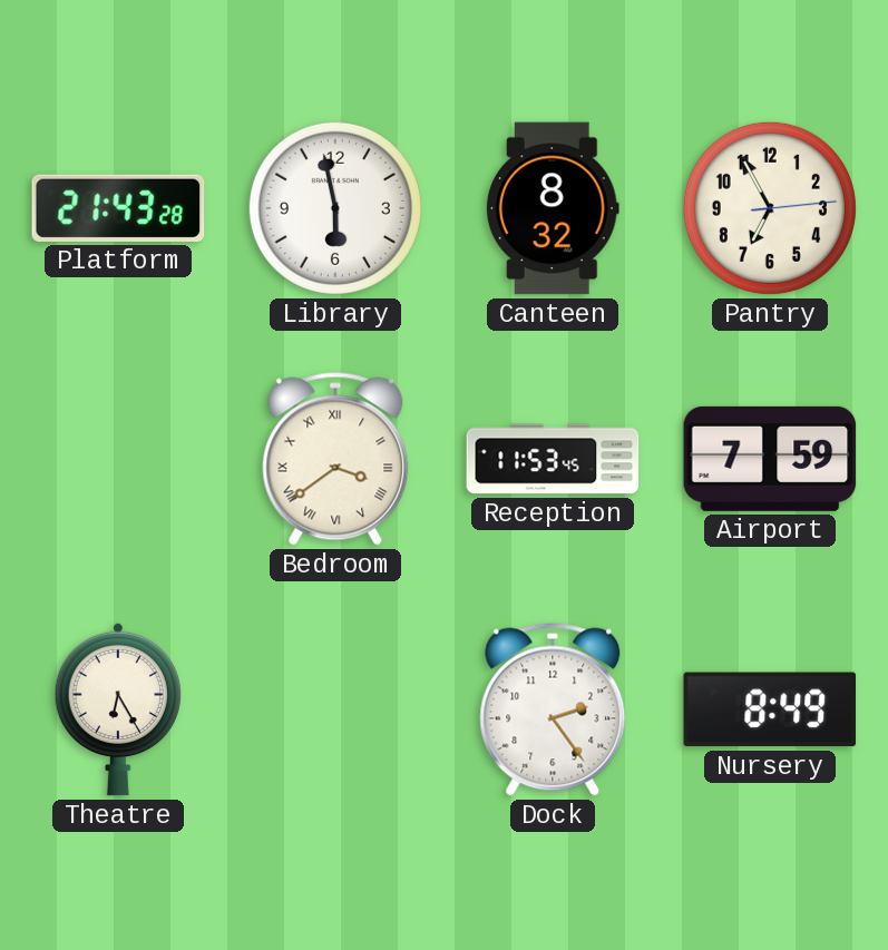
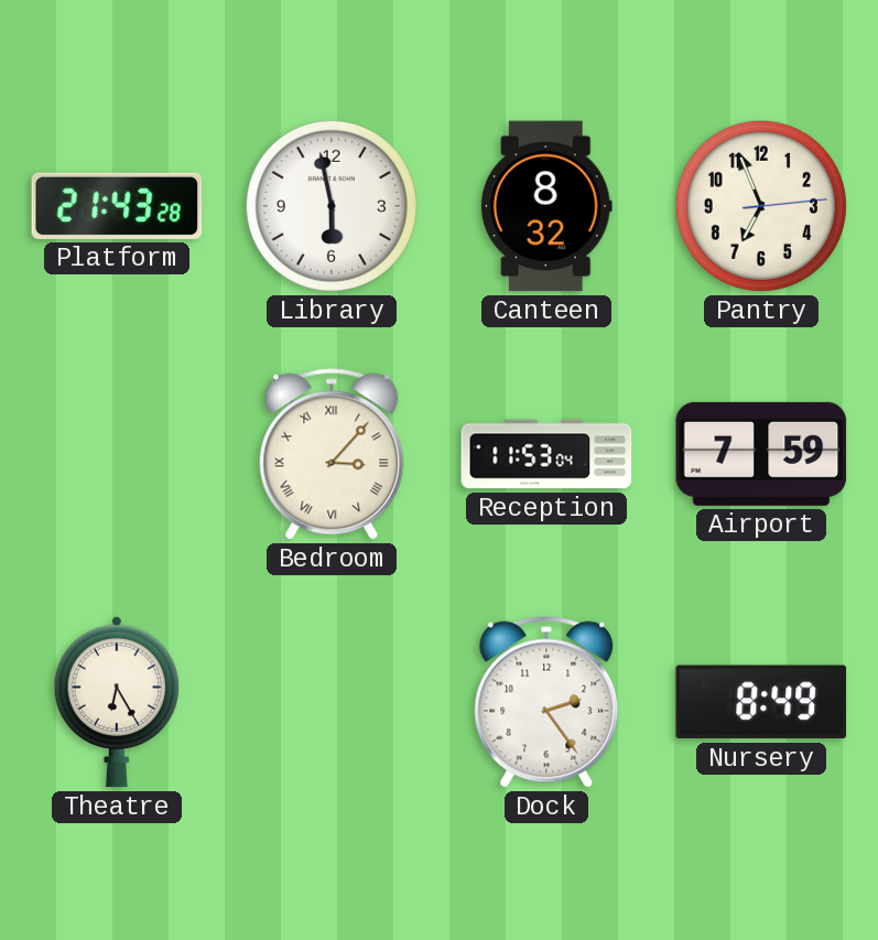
Pantry: 6:55 -> 6:56
Bedroom: 3:39 -> 3:07
Reception: 11:53:45 -> 11:53:04
